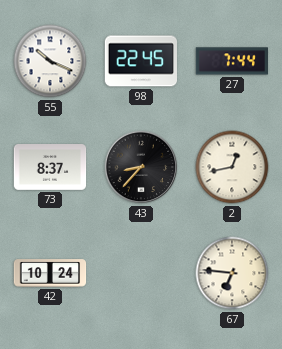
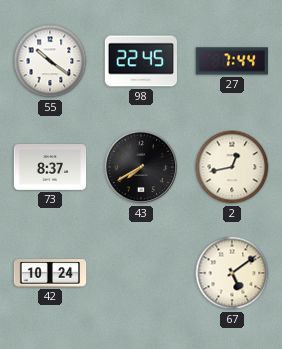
55: 10:19 -> 10:21
43: 8:37 -> 7:40
67: 6:46 -> 5:09
